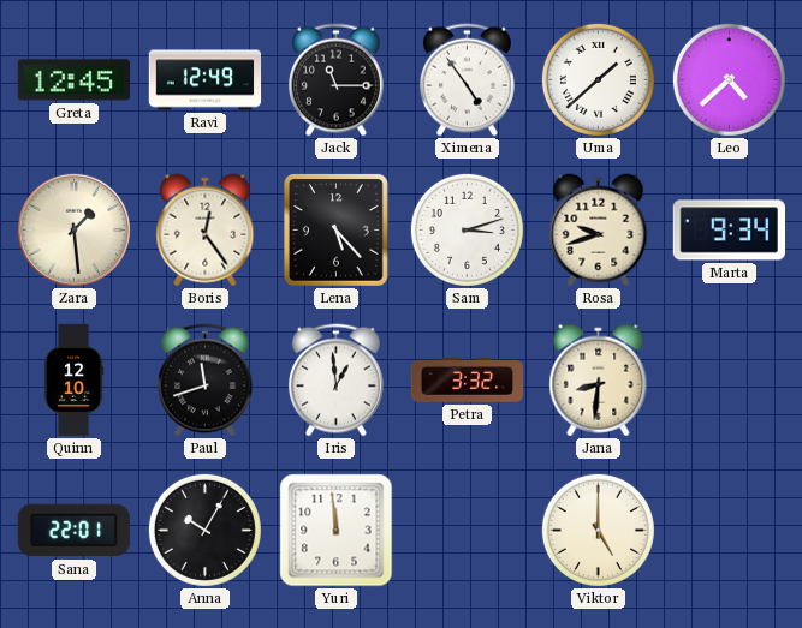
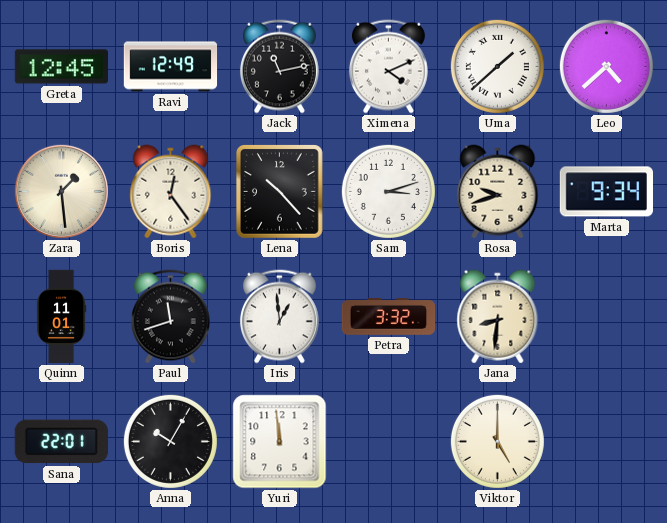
Jack: 11:15 -> 11:13
Ximena: 4:54 -> 4:11
Lena: 5:23 -> 10:23
Quinn: 12:10 -> 11:01
